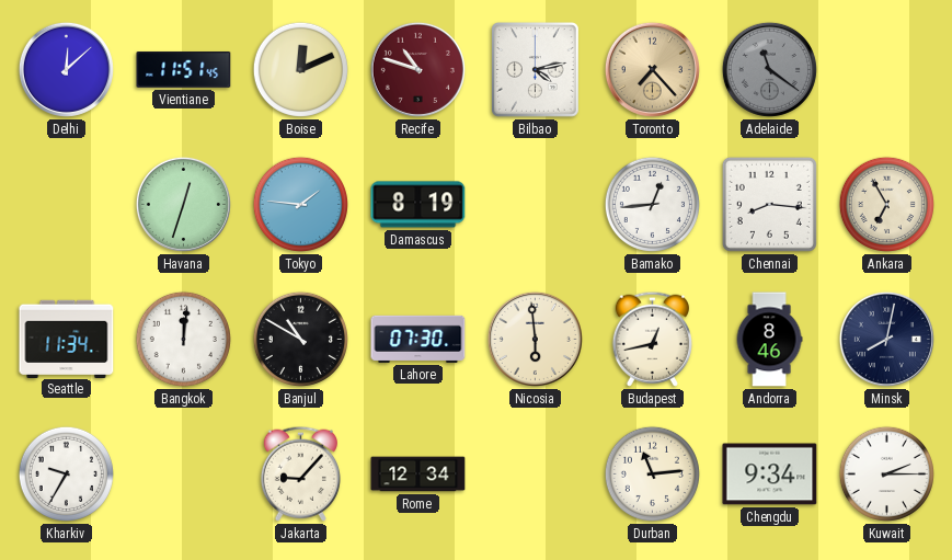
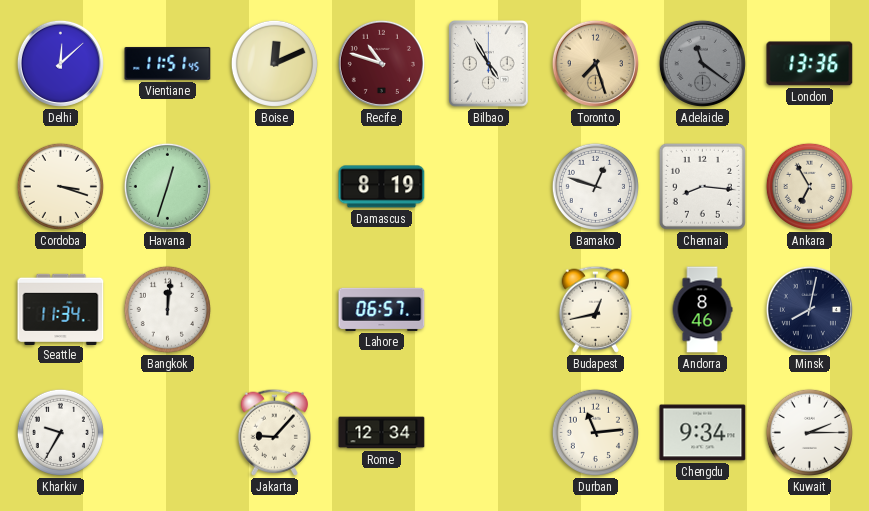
Bilbao: 4:13 -> 4:55
Toronto: 7:23 -> 7:27
London: none -> 13:36
Cordoba: none -> 3:18
Tokyo: 1:46 -> none
Bamako: 12:44 -> 12:48
Banjul: 10:50 -> none
Lahore: 07:30 -> 06:57
Nicosia: 5:59 -> none
